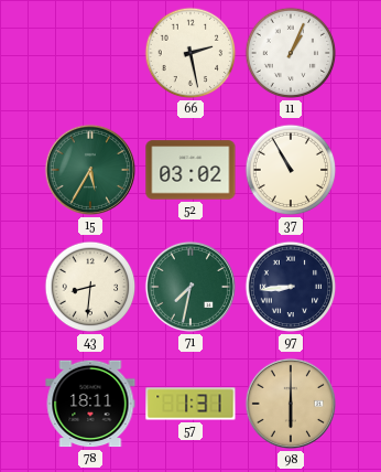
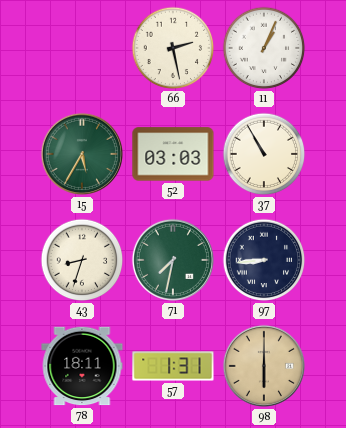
52: 03:02 -> 03:03
43: 8:31 -> 8:33
